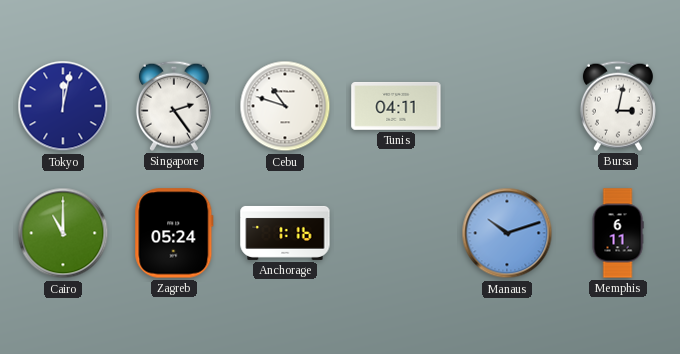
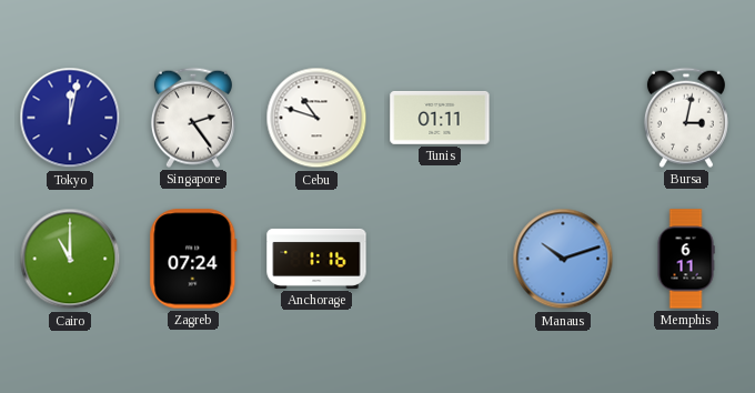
Tunis: 04:11 -> 01:11
Zagreb: 05:24 -> 07:24
